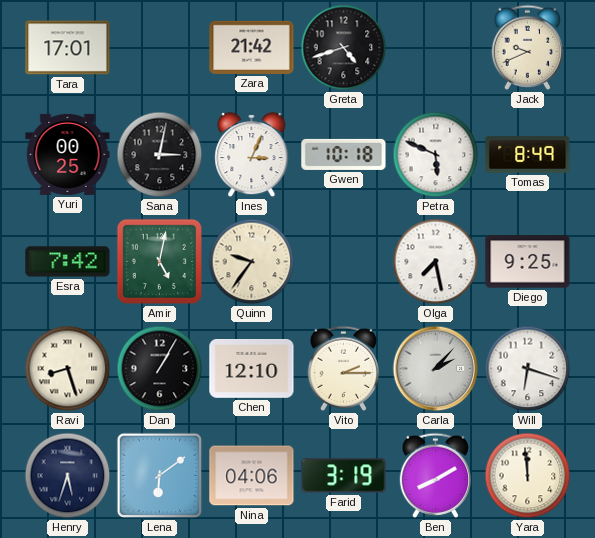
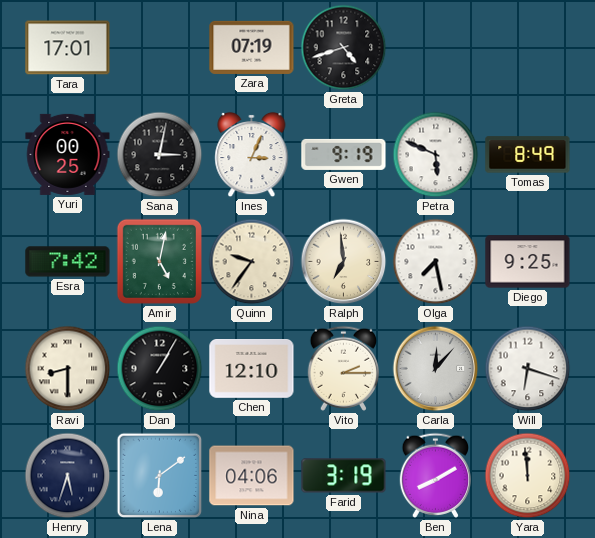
Zara: 21:42 -> 07:19
Jack: 9:41 -> none
Gwen: 10:18 -> 9:19
Ralph: none -> 6:59
Ravi: 8:27 -> 8:30
Carla: 2:07 -> 12:07
